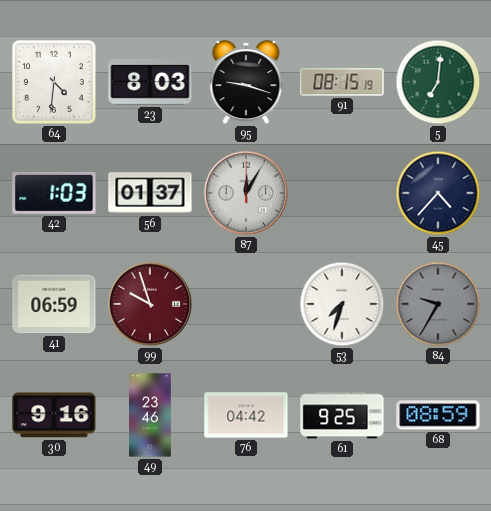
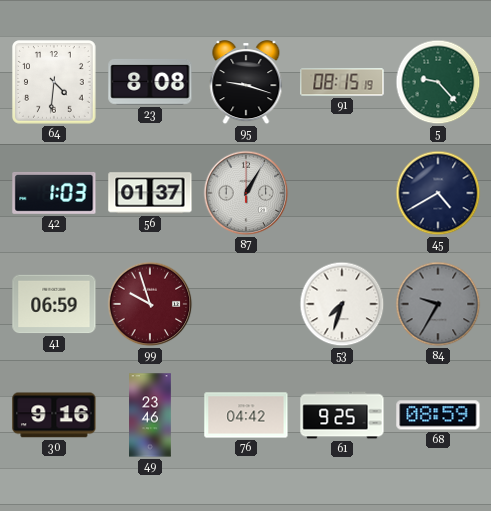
23: 8:03 -> 8:08
5: 7:01 -> 9:23
87: 12:05 -> 1:05
45: 4:37 -> 4:40
